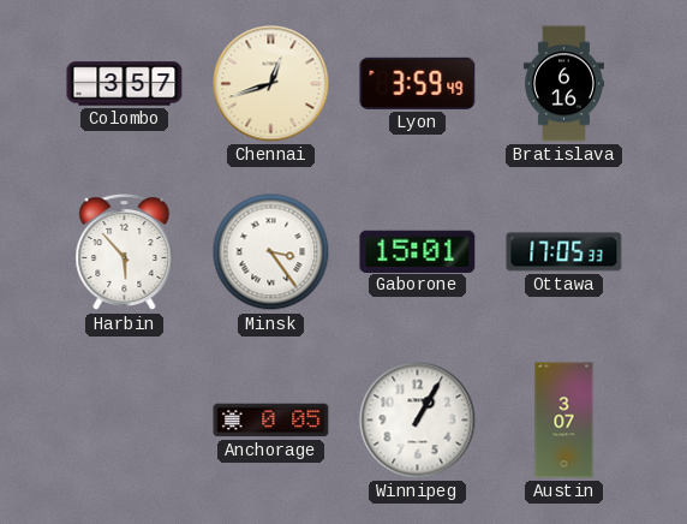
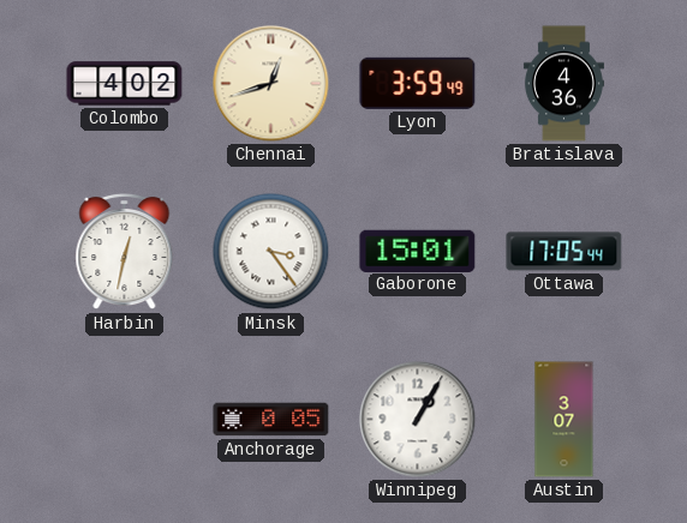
Colombo: 3:57 -> 4:02
Bratislava: 6:16 -> 4:36
Harbin: 5:53 -> 12:32
Ottawa: 17:05:33 -> 17:05:44
